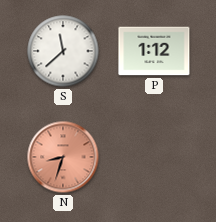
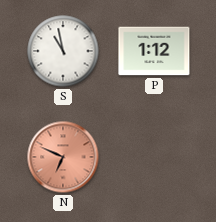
S: 11:38 -> 10:58
N: 8:33 -> 6:49
